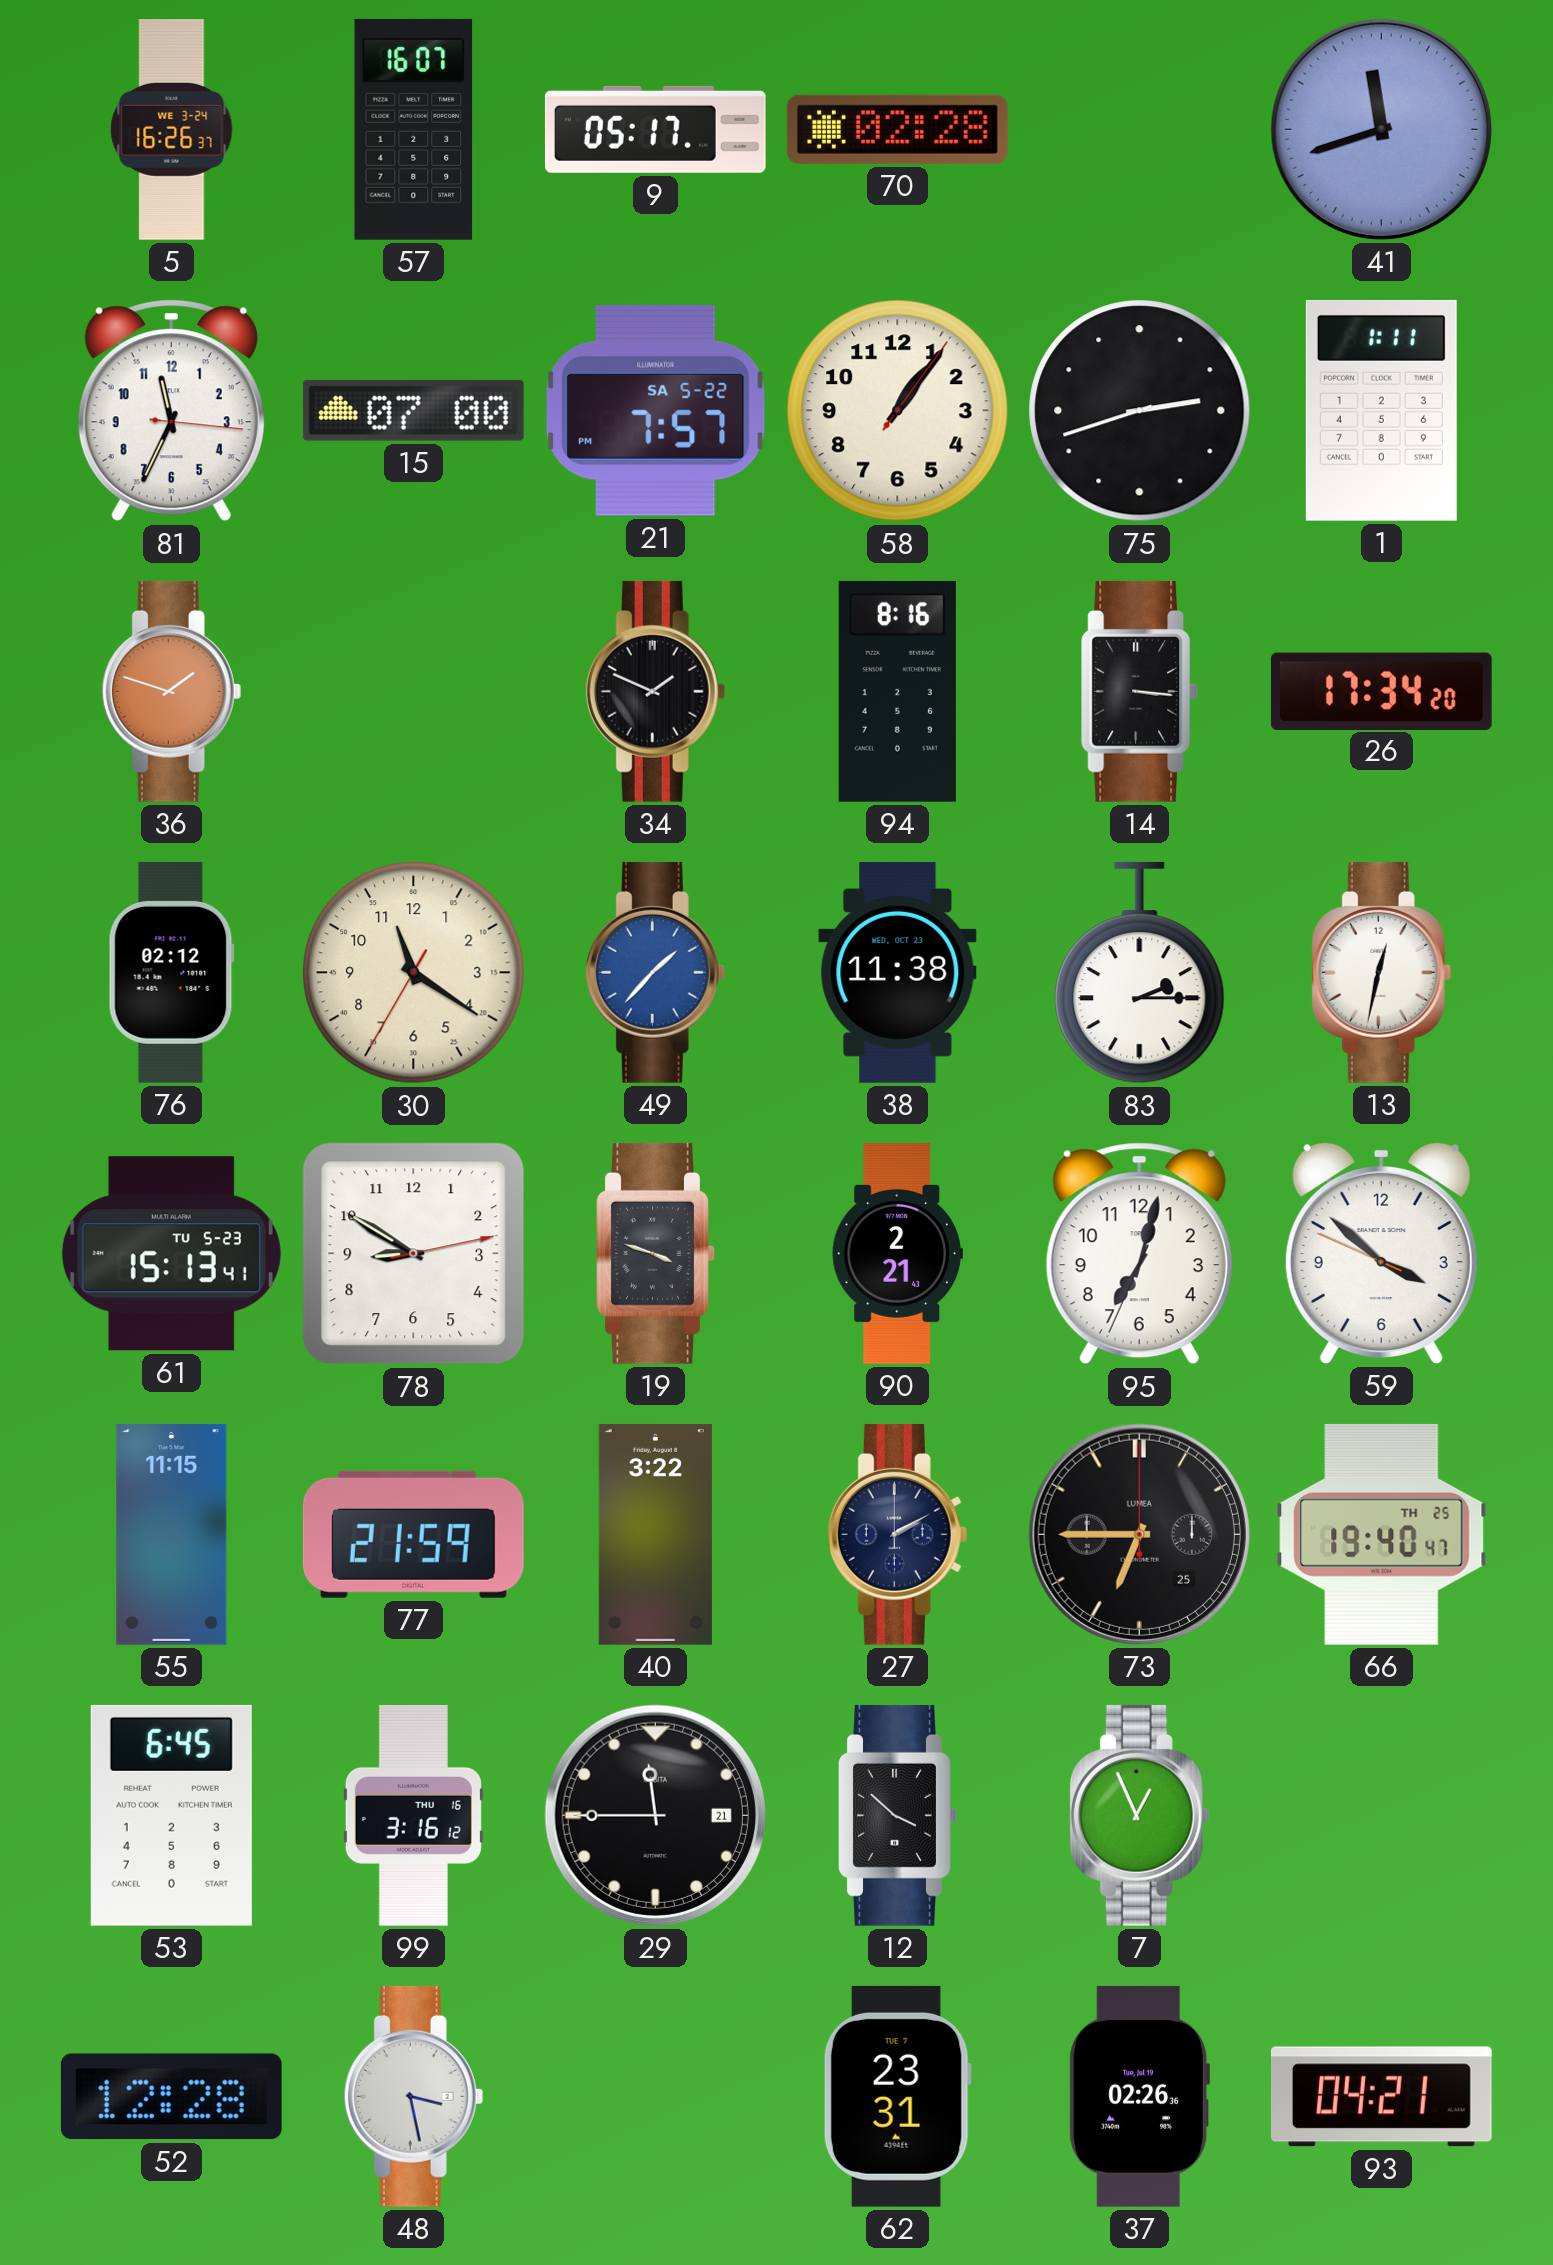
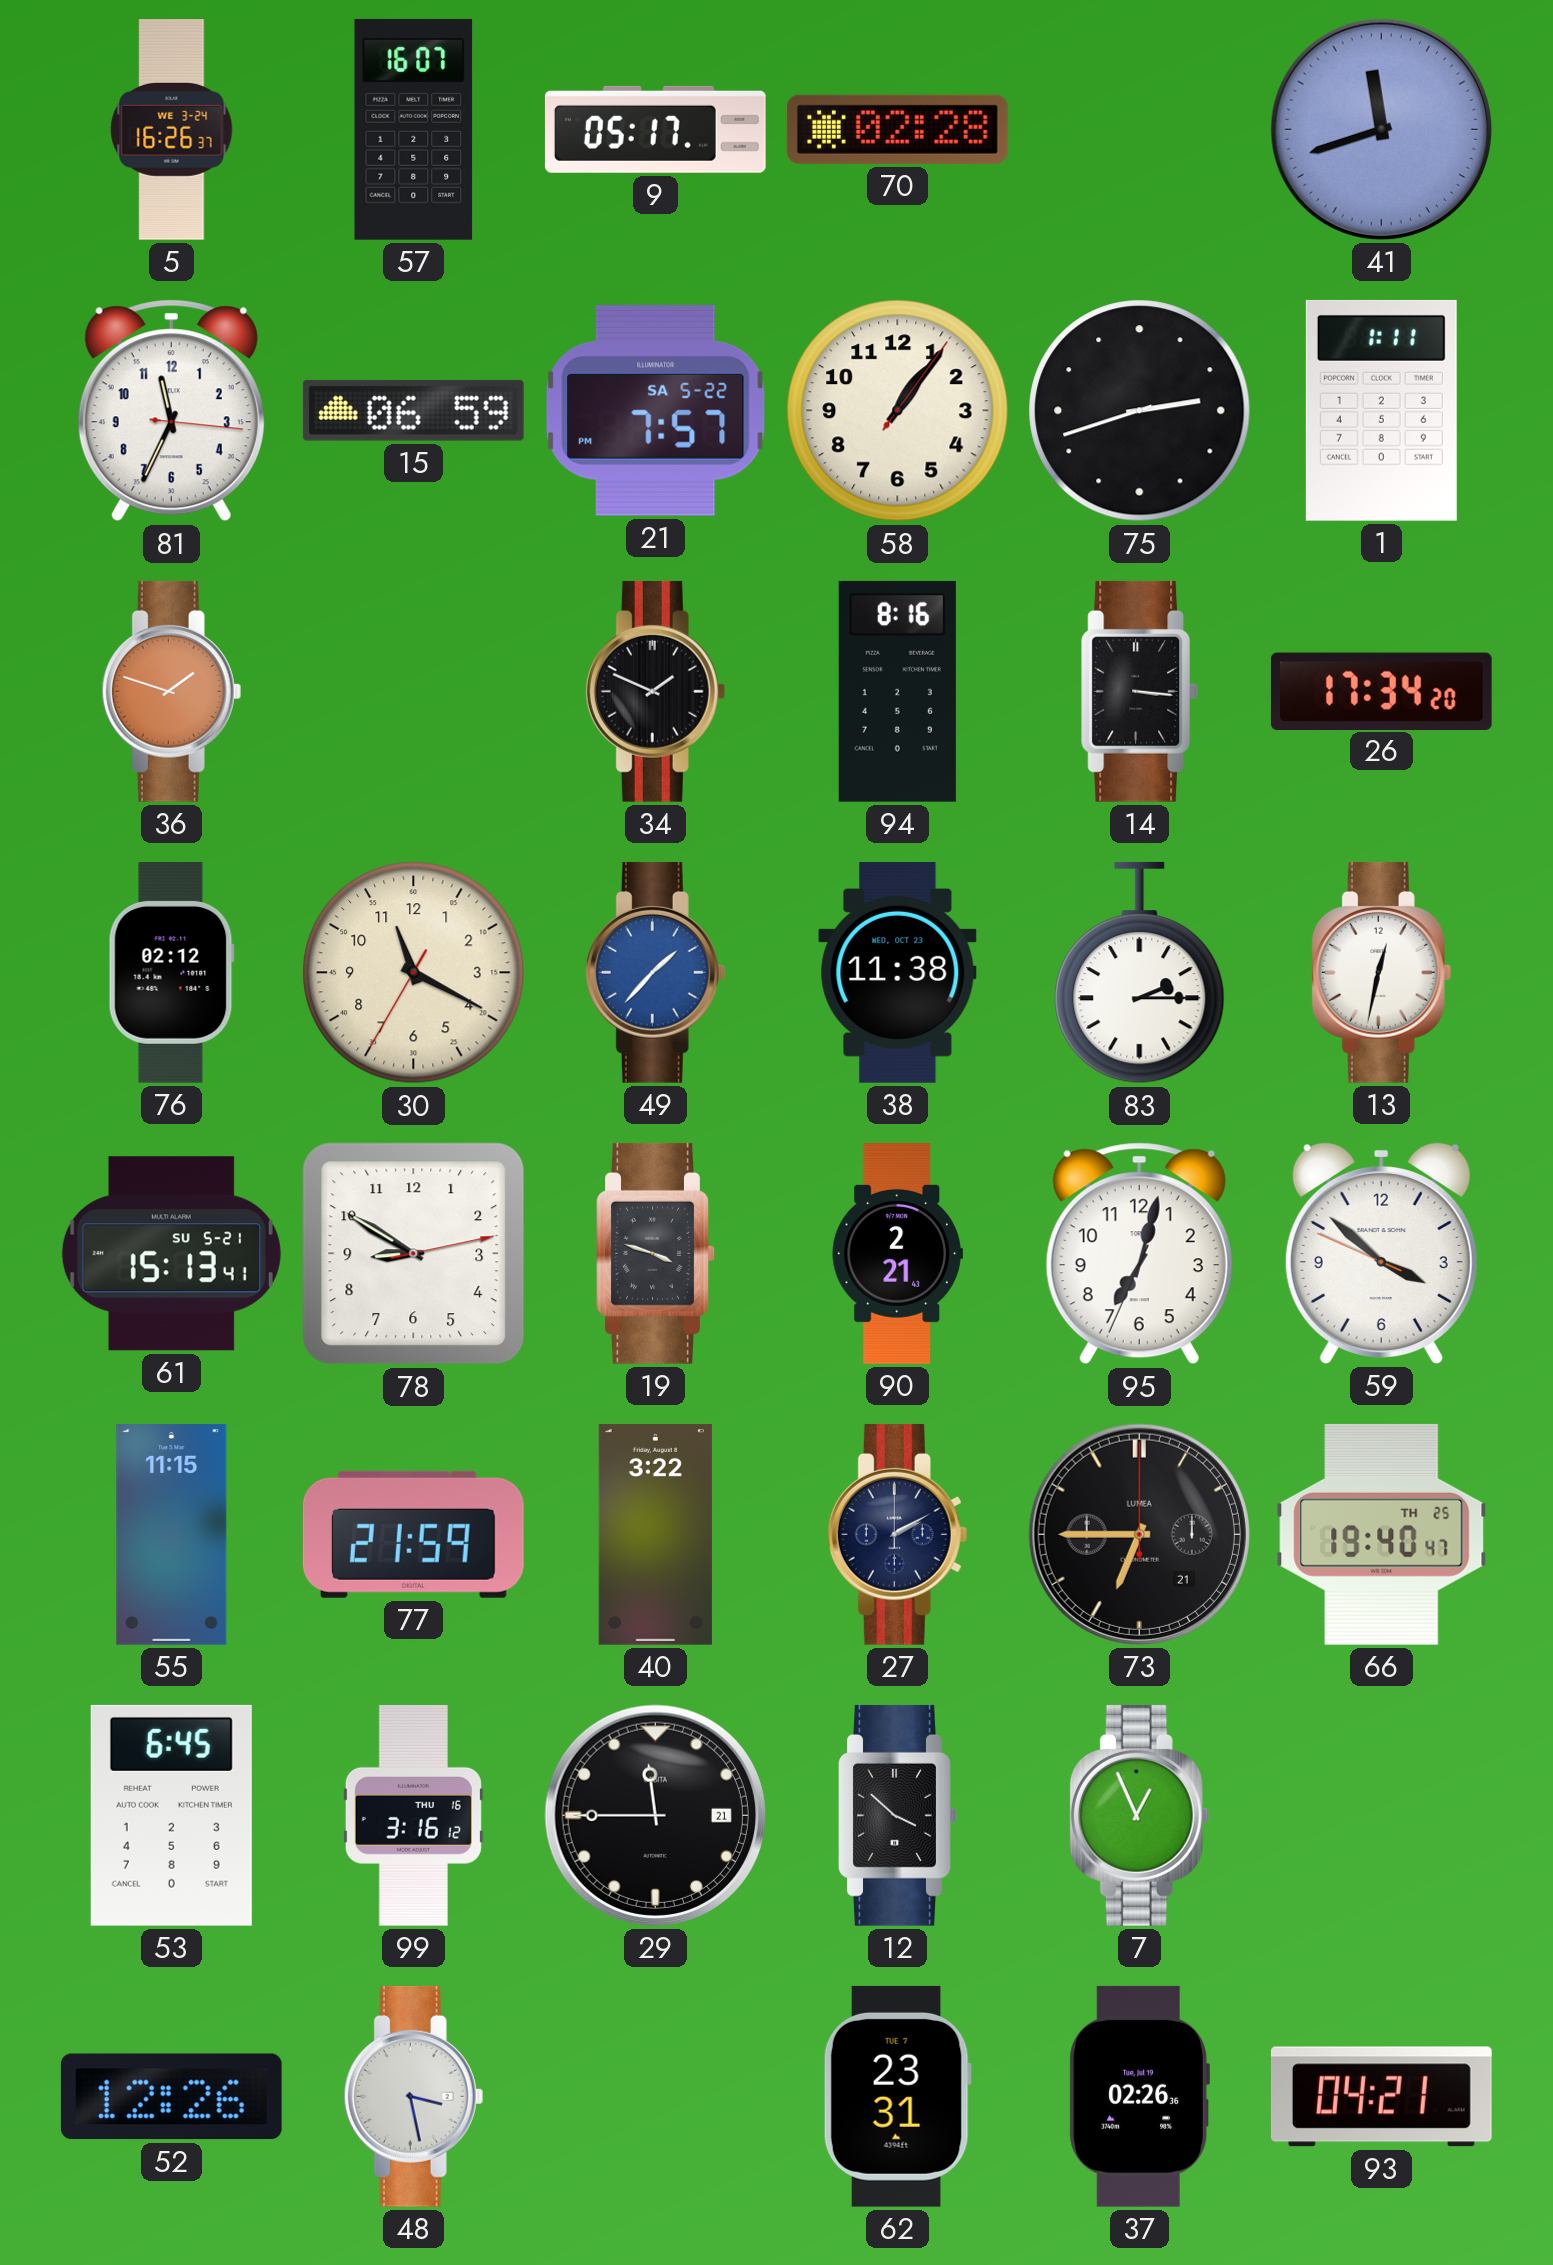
15: 07:00 -> 06:59
30: 11:20 -> 11:19
61 date: TU 5-23 -> SU 5-21
73 date: 25 -> 21
52: 12:28 -> 12:26
